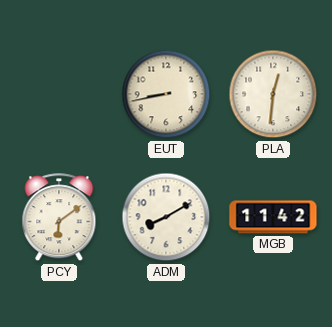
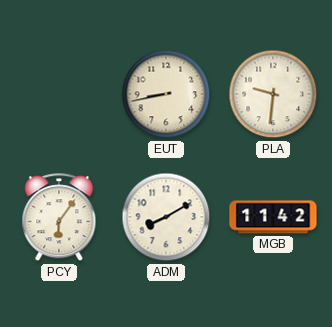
PLA: 12:31 -> 9:31
PCY: 6:09 -> 6:06
